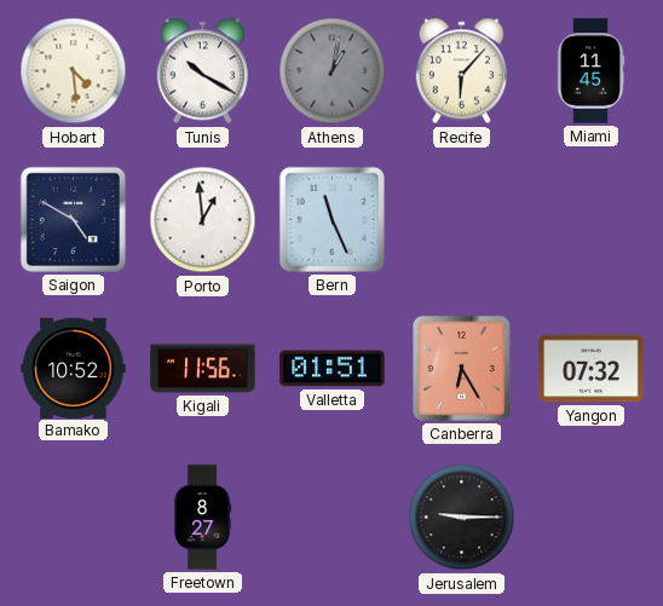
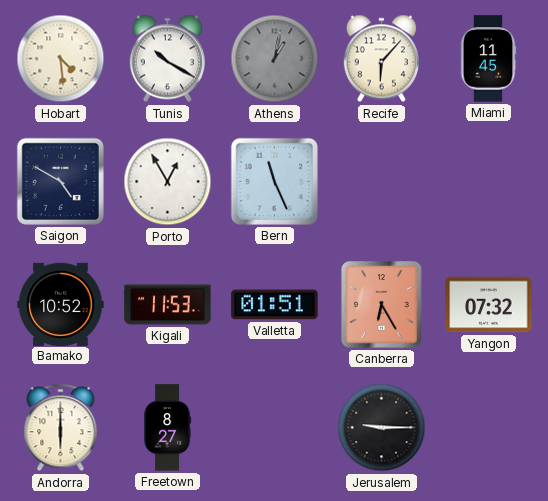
Porto: 12:59 -> 12:55
Kigali: 11:56 -> 11:53
Andorra: none -> 6:00
